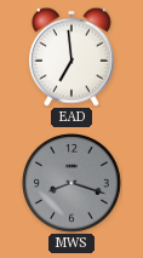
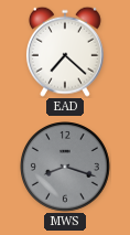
EAD: 6:59 -> 7:22
